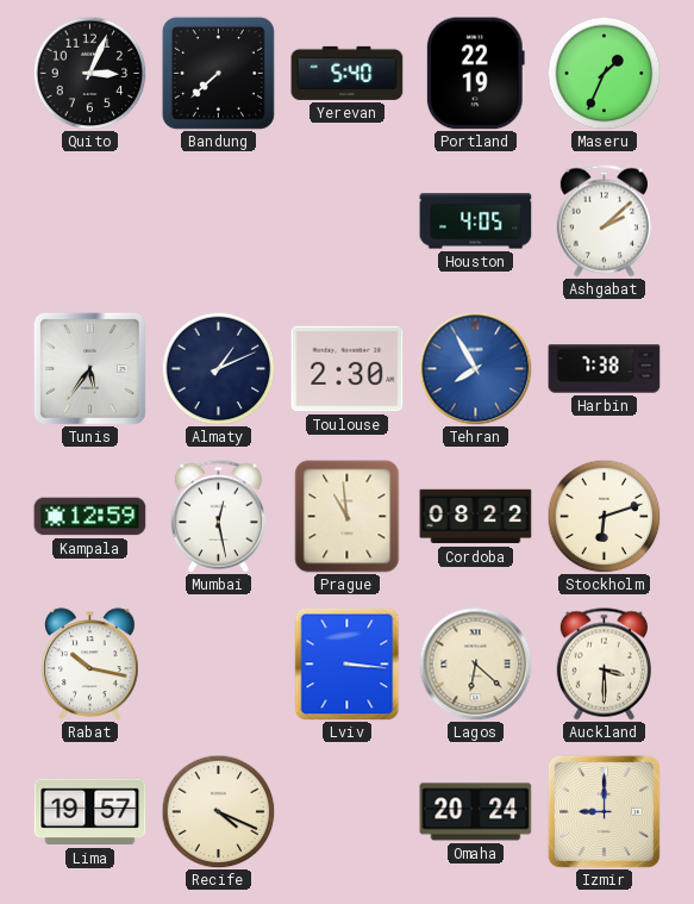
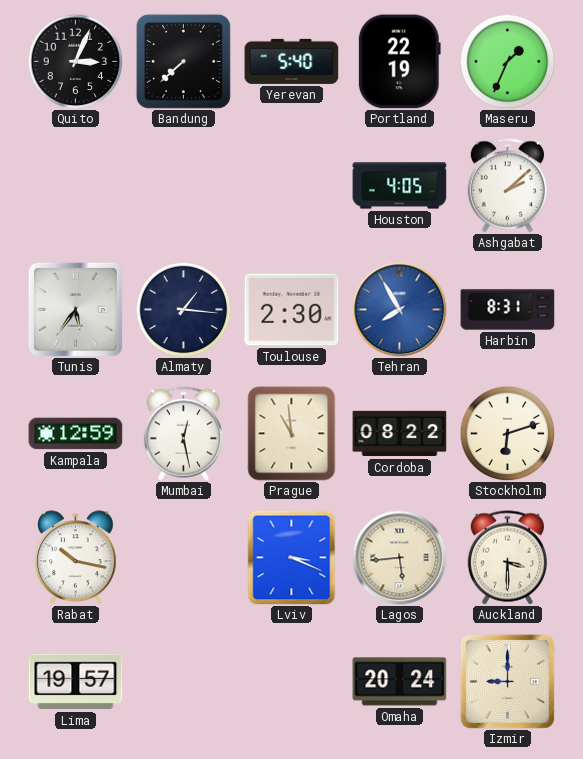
Almaty: 1:11 -> 1:16
Harbin: 7:38 -> 8:31
Lviv: 3:16 -> 3:19
Lagos: 6:22 -> 5:44
Recife: 4:19 -> none
